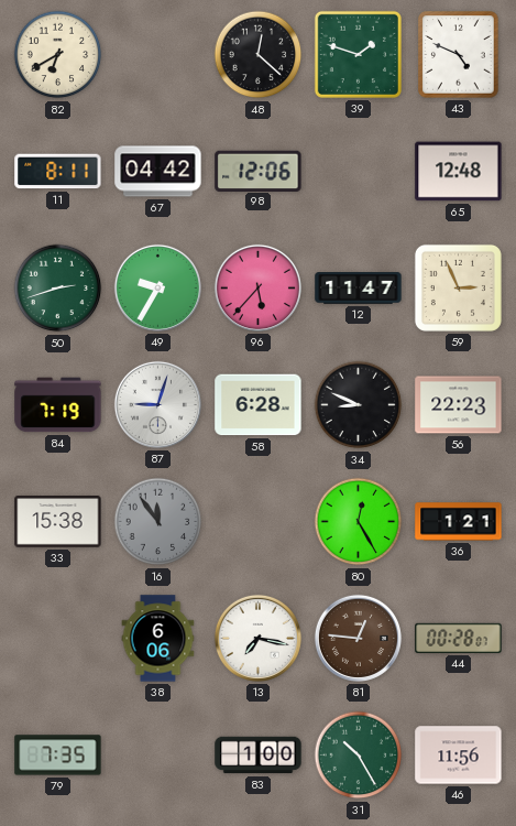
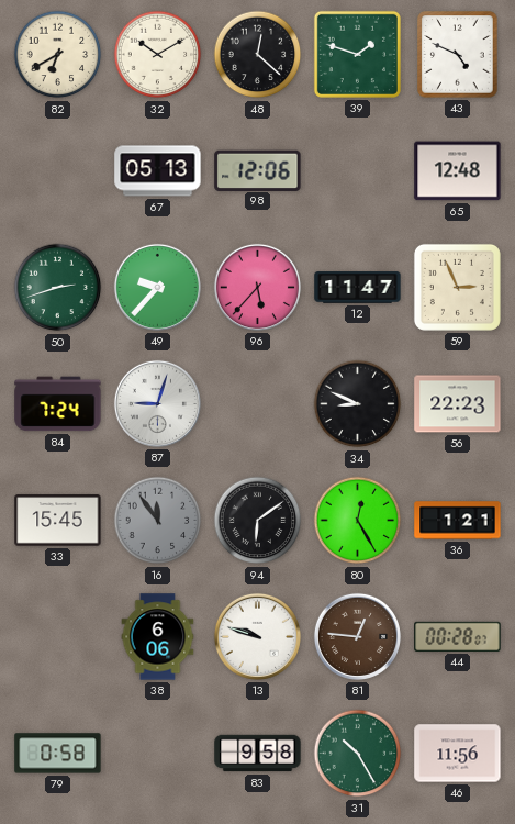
32: none -> 10:10
11: 8:11 -> none
67: 04:42 -> 05:13
49: 9:35 -> 9:37
84: 7:19 -> 7:24
58: 6:28 -> none
33: 15:38 -> 15:45
94: none -> 6:09
13: 7:17 -> 9:48
79: 7:35 -> 0:58
83: 1:00 -> 9:58
